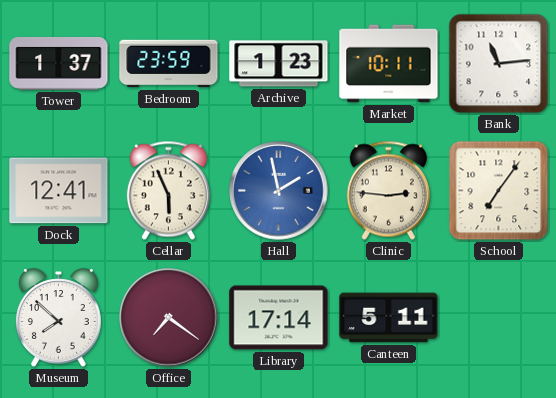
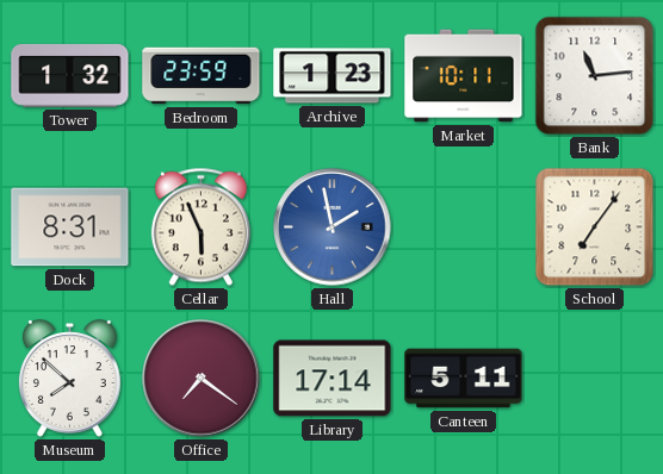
Tower: 1:37 -> 1:32
Dock: 12:41 -> 8:31
Clinic: 2:46 -> none
